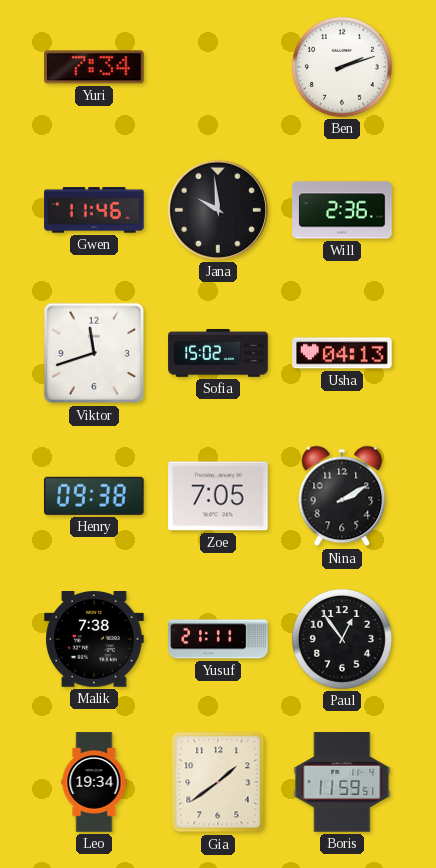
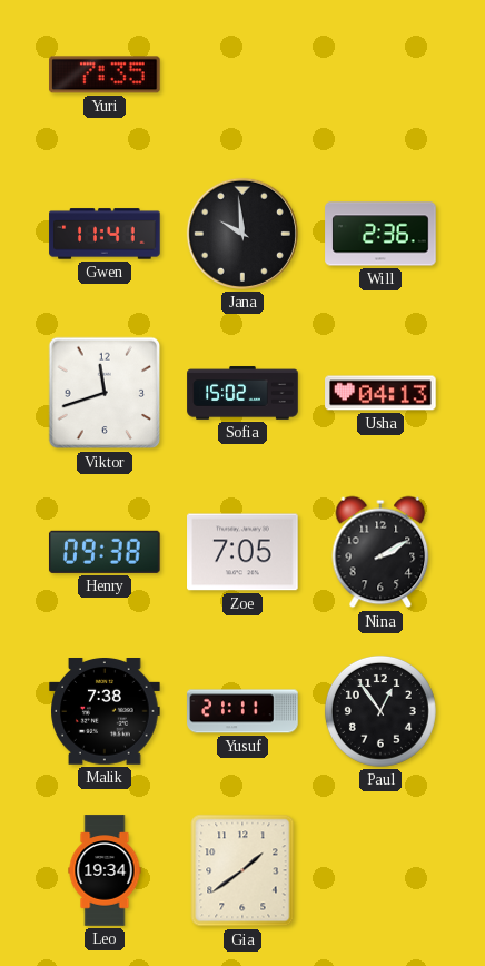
Yuri: 7:34 -> 7:35
Ben: 2:12 -> none
Gwen: 11:46 -> 11:41
Boris: 11:59 -> none
